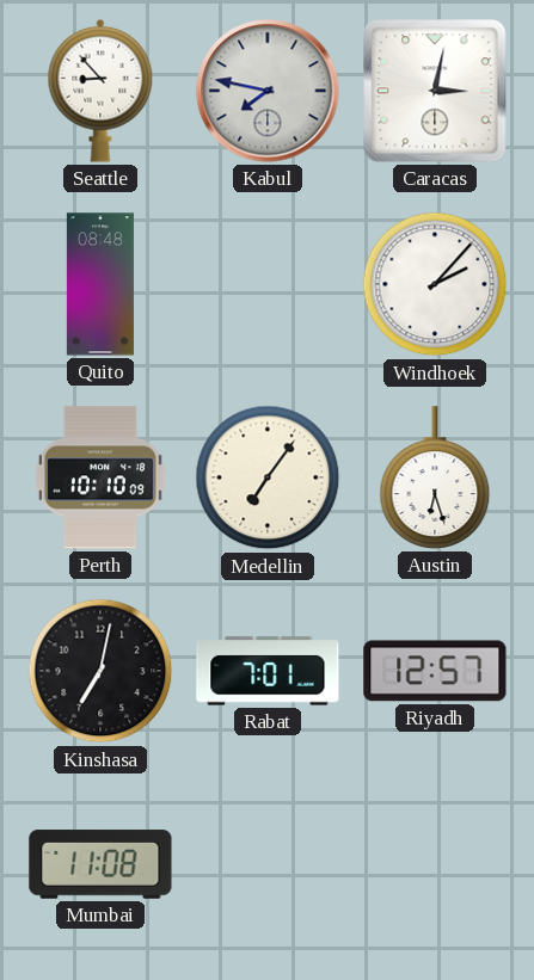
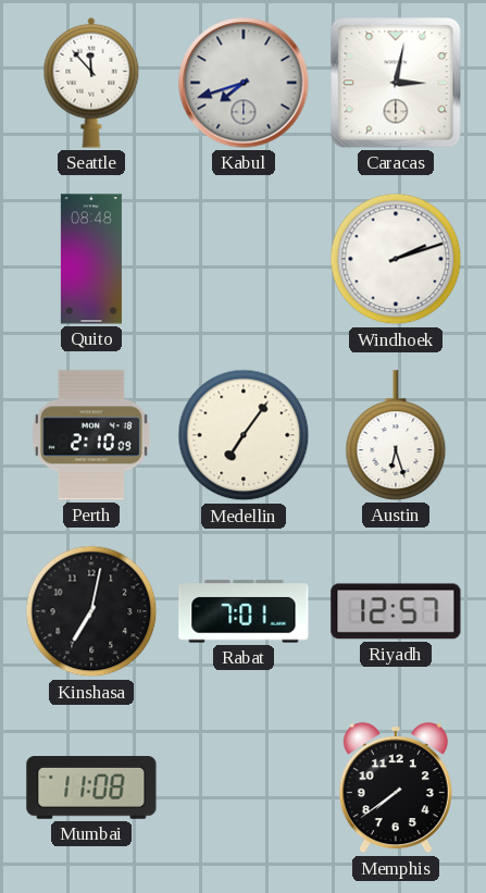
Seattle: 8:53 -> 11:53
Kabul: 7:47 -> 7:42
Windhoek: 2:07 -> 2:12
Perth: 10:10 -> 2:10
Memphis: none -> 7:39
